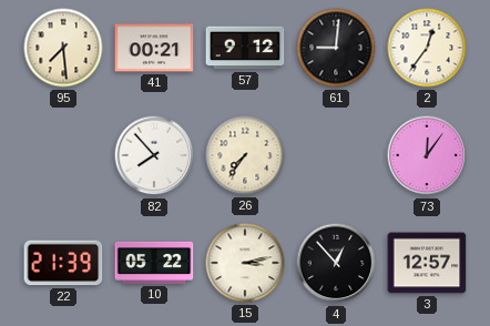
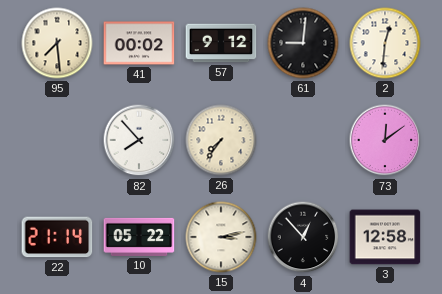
41: 00:21 -> 00:02
2: 12:36 -> 12:31
73: 12:06 -> 12:09
22: 21:39 -> 21:14
3: 12:57 -> 12:58
